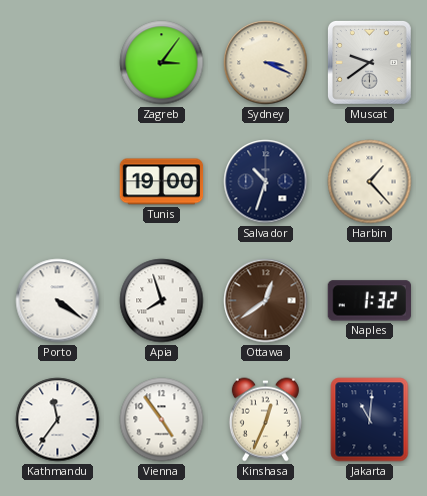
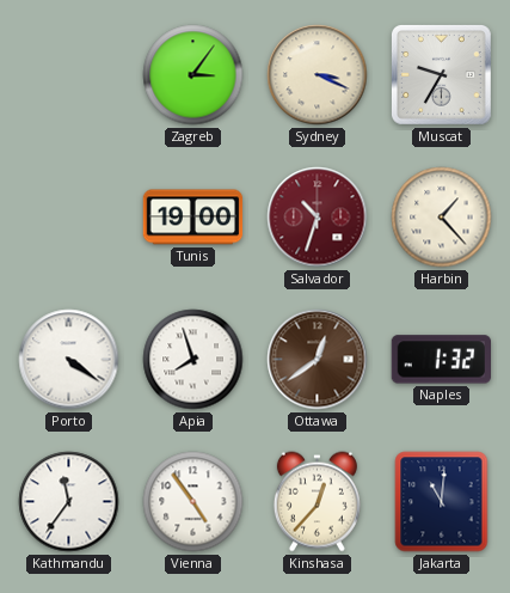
Muscat: 9:39 -> 9:35
Salvador dial: navy -> burgundy
Kinshasa: 12:34 -> 12:37
